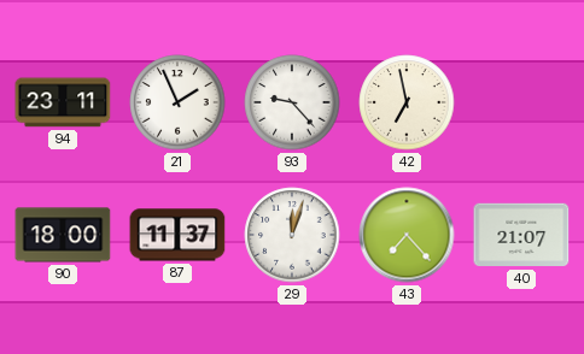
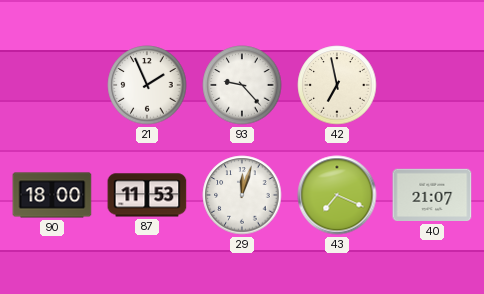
94: 23:11 -> none
87: 11:37 -> 11:53
43: 7:23 -> 7:19
